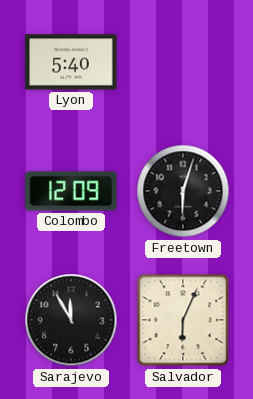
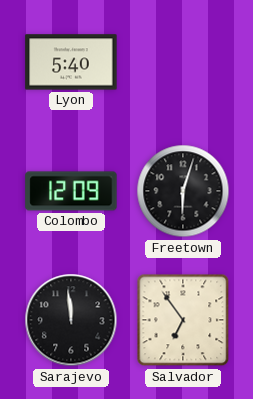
Sarajevo: 11:55 -> 11:59
Salvador: 6:04 -> 6:54
